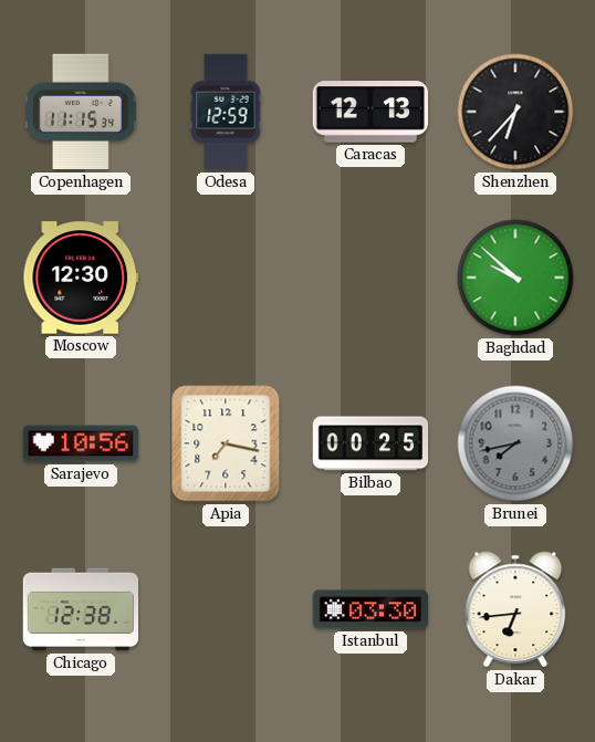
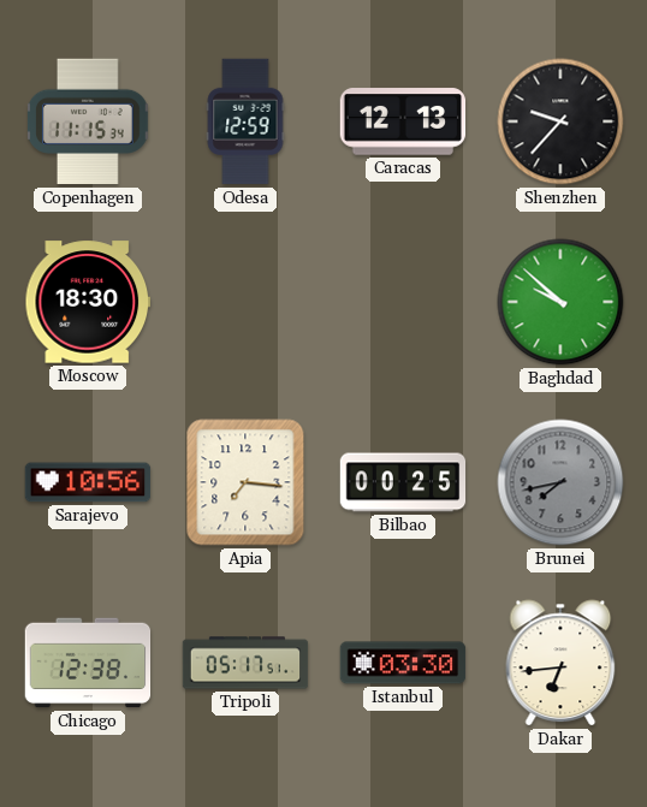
Shenzhen: 6:37 -> 9:37
Moscow: 12:30 -> 18:30
Apia: 7:17 -> 7:16
Tripoli: none -> 05:17
